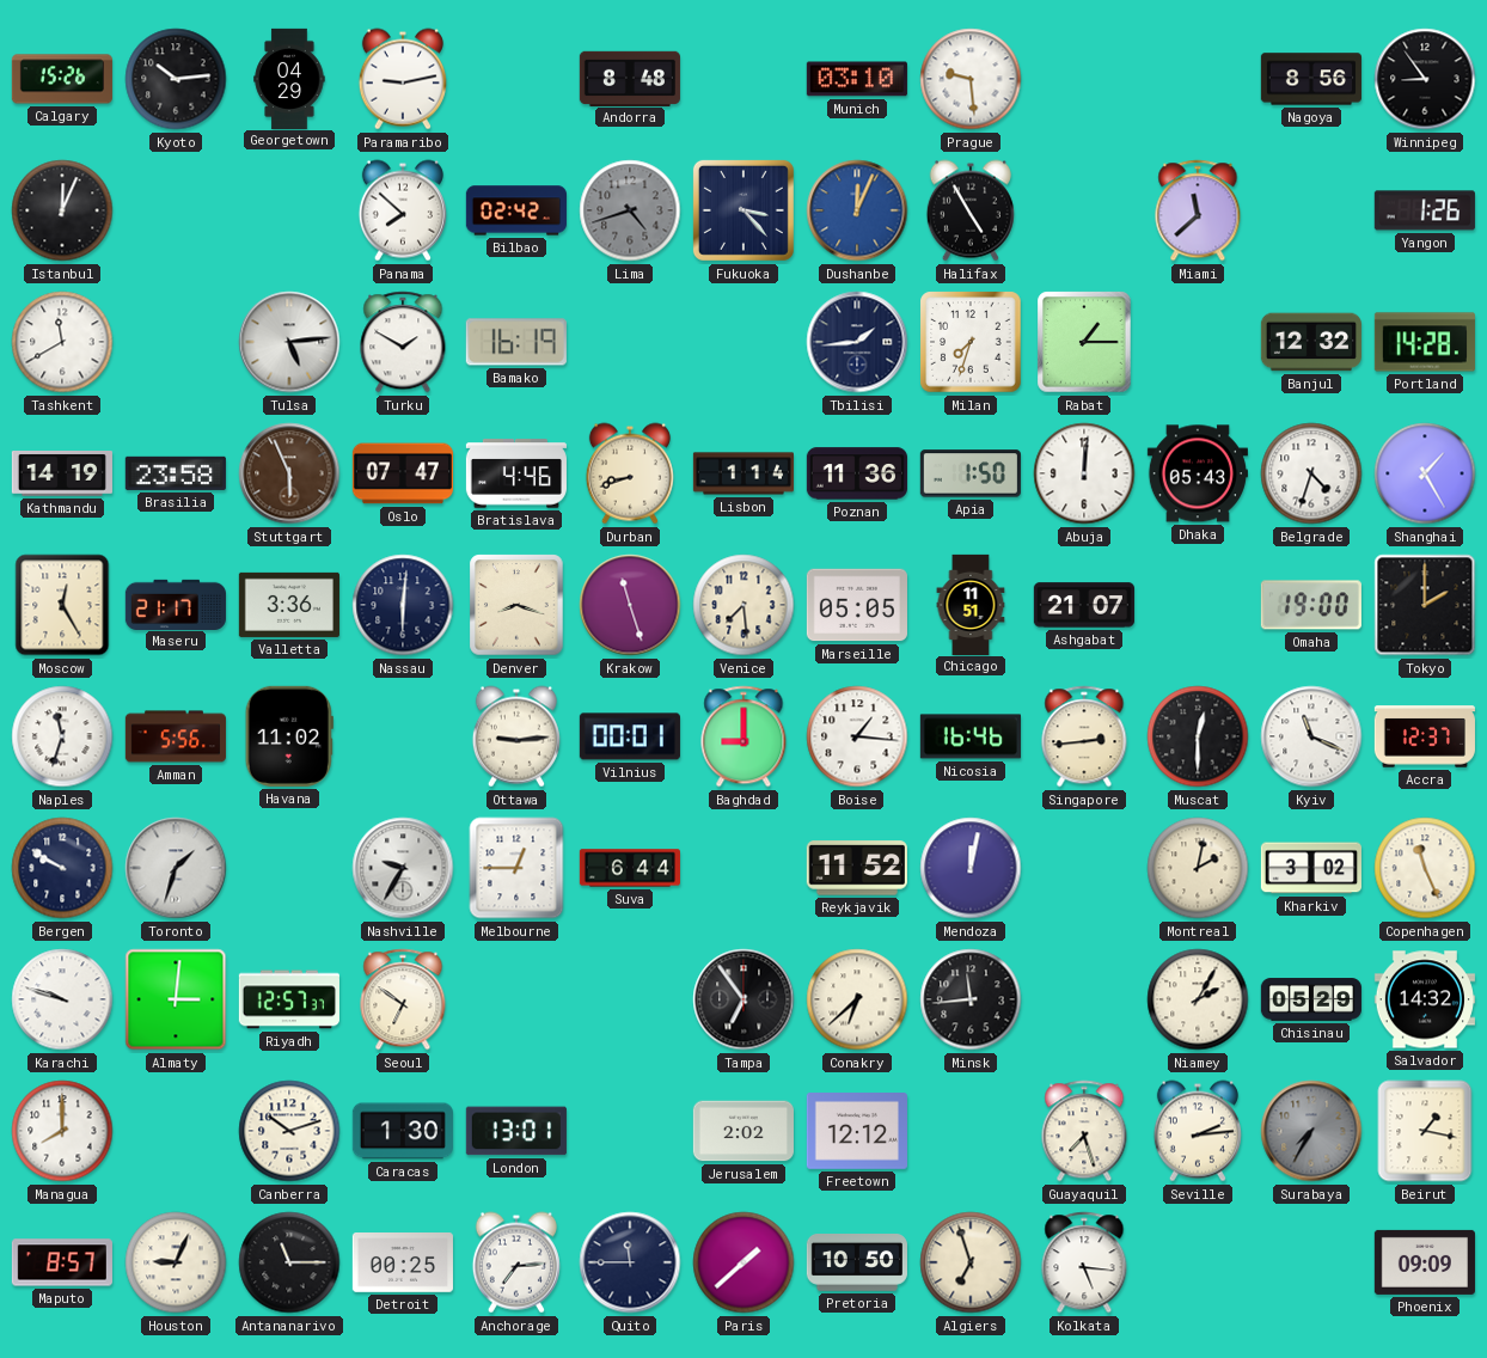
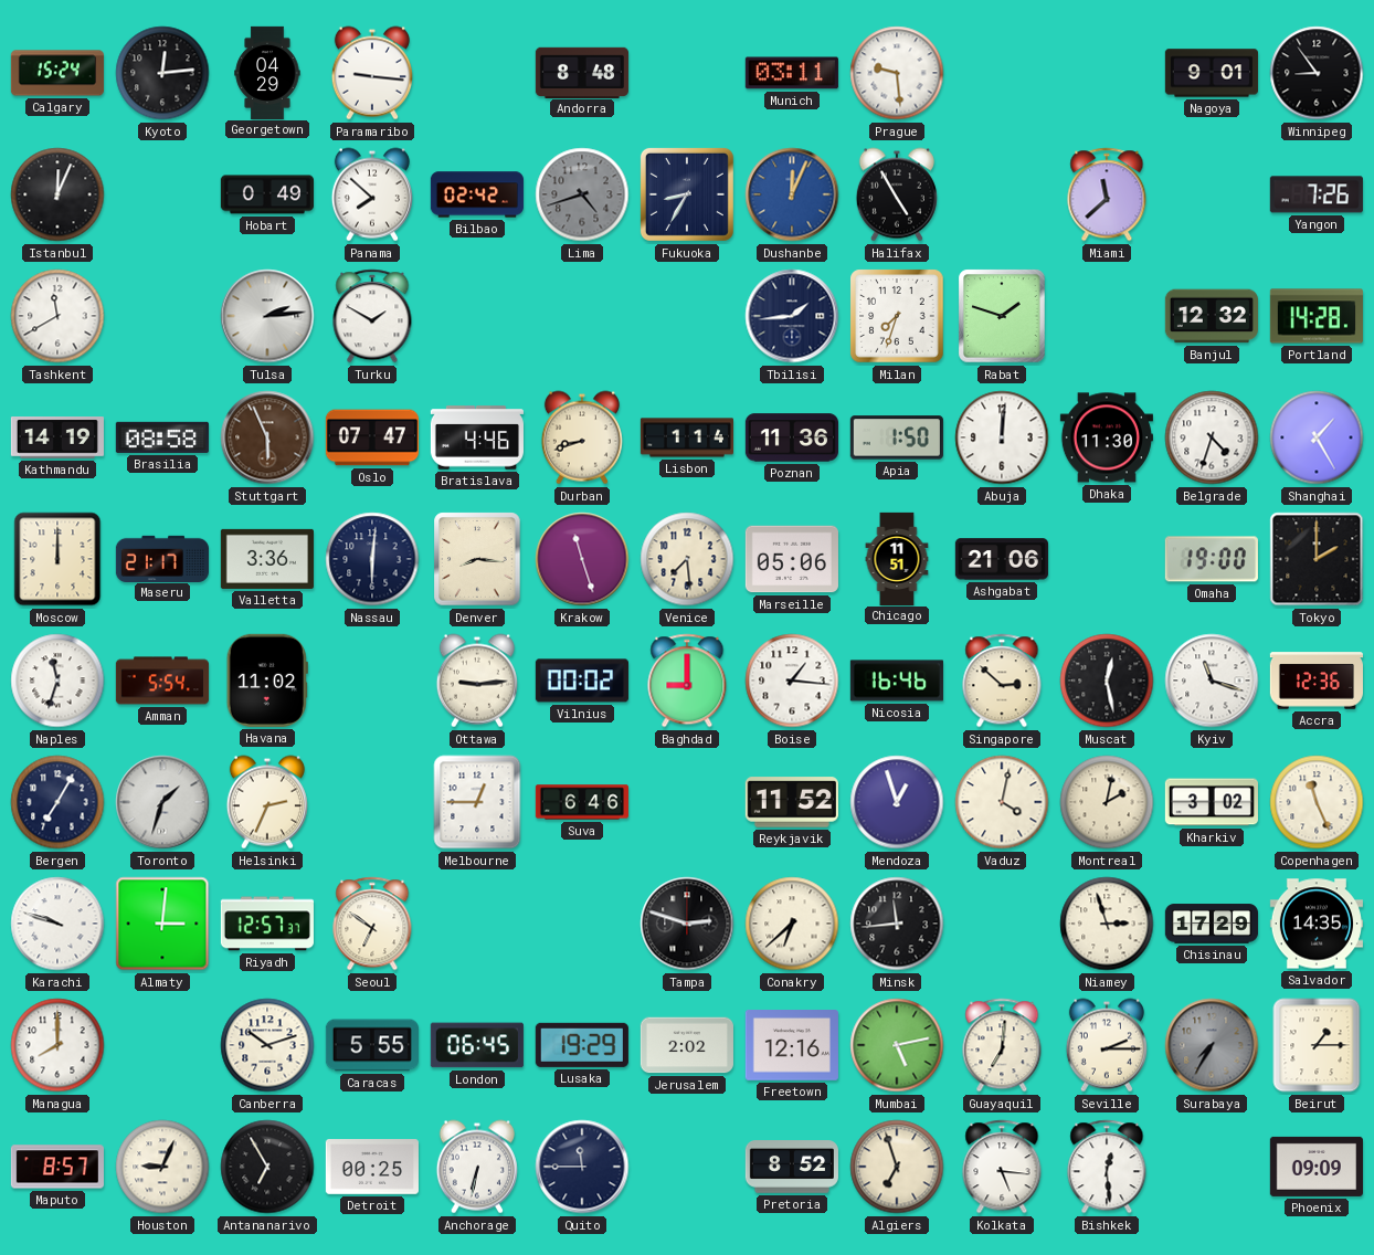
Calgary: 15:26 -> 15:24
Kyoto: 10:14 -> 12:14
Paramaribo: 9:13 -> 9:16
Munich: 03:10 -> 03:11
Nagoya: 8:56 -> 9:01
Hobart: none -> 0:49
Fukuoka: 3:23 -> 8:35
Yangon: 1:26 -> 7:26
Tulsa: 5:14 -> 2:14
Bamako: 16:19 -> none
Rabat: 1:15 -> 1:48
Brasilia: 23:58 -> 08:58
Dhaka: 05:43 -> 11:30
Moscow: 12:25 -> 12:00
Denver: 8:18 -> 8:16
Marseille: 05:05 -> 05:06
Ashgabat: 21:07 -> 21:06
Amman: 5:56 -> 5:54
Vilnius: 00:01 -> 00:02
Singapore: 2:44 -> 2:52
Muscat: 12:30 -> 12:28
Kyiv: 11:19 -> 11:18
Accra: 12:37 -> 12:36
Bergen: 9:50 -> 7:05
Helsinki: none -> 2:34
Nashville: 9:35 -> none
Suva: 6:44 -> 6:46
Mendoza: 12:02 -> 12:57
Vaduz: none -> 4:02
Tampa: 6:54 -> 2:48
Niamey: 2:05 -> 2:57
Chisinau: 05:29 -> 17:29
Salvador: 14:32 -> 14:35
Caracas: 1:30 -> 5:55
London: 13:01 -> 06:45
Lusaka: none -> 19:29
Freetown: 12:12 -> 12:16
Mumbai: none -> 5:13
Guayaquil: 7:27 -> 7:01
Seville: 2:14 -> 2:15
Beirut: 1:17 -> 1:15
Antananarivo: 11:15 -> 6:55
Anchorage: 7:14 -> 6:32
Paris: 1:38 -> none
Pretoria: 10:50 -> 8:52
Bishkek: none -> 12:29
